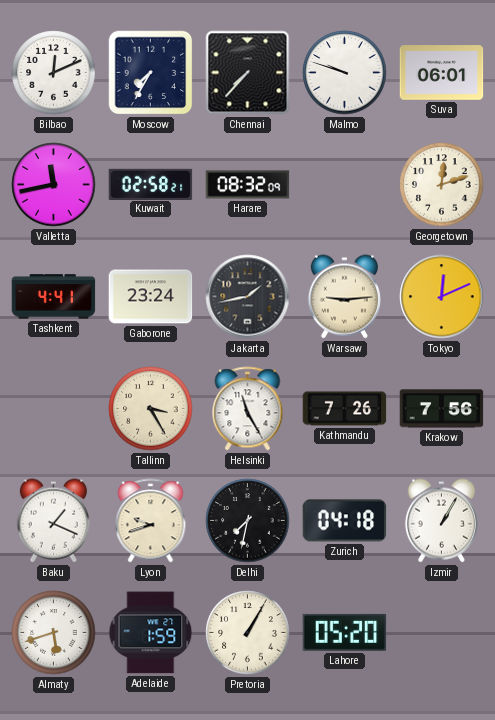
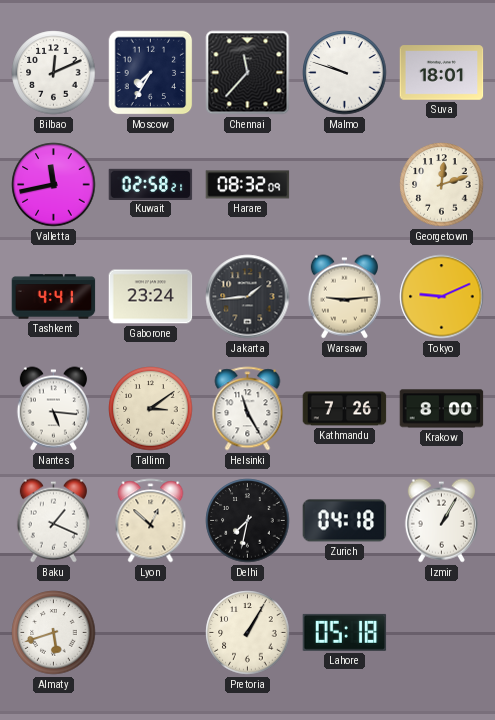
Chennai: 7:37 -> 11:37
Suva: 06:01 -> 18:01
Jakarta: 1:43 -> 1:44
Tokyo: 12:11 -> 9:11
Nantes: none -> 5:16
Tallinn: 3:25 -> 3:09
Krakow: 7:56 -> 8:00
Lyon: 9:42 -> 12:52
Adelaide: 1:59 -> none
Lahore: 05:20 -> 05:18
